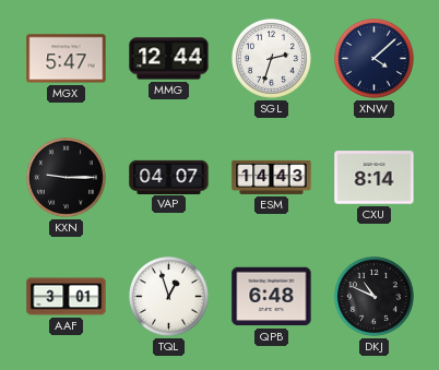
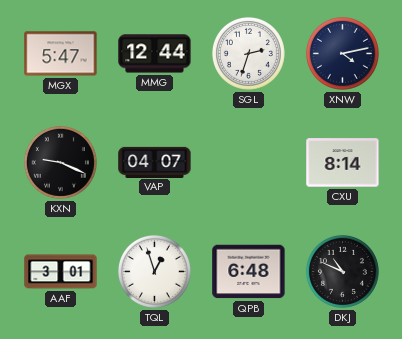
XNW: 4:08 -> 4:13
KXN: 9:15 -> 9:19
ESM: 14:43 -> none
